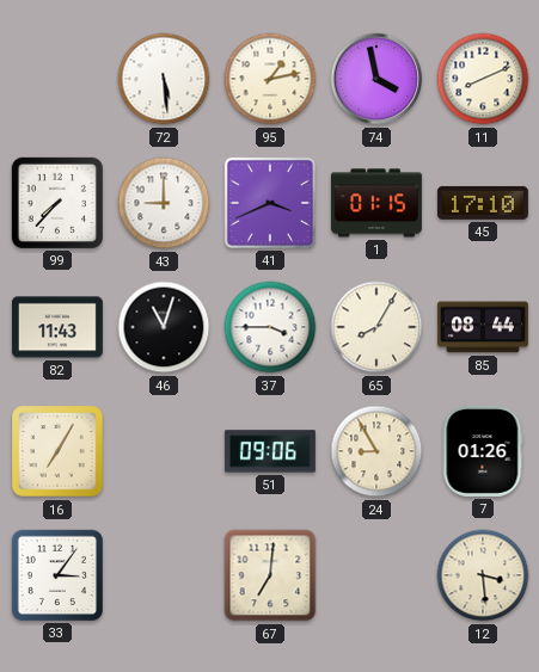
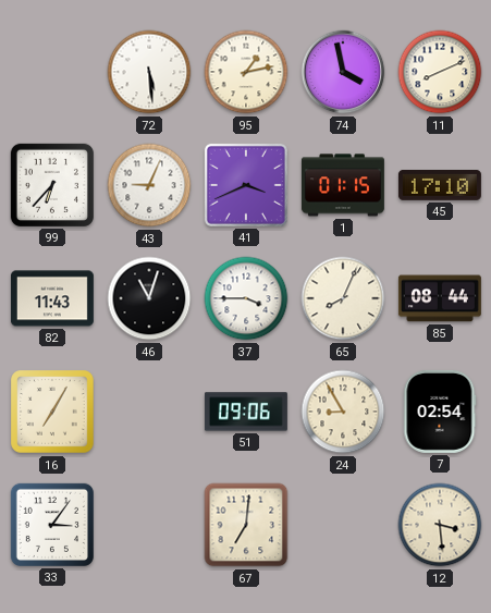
99: 7:37 -> 6:37
43: 9:00 -> 9:04
65: 8:05 -> 8:04
7: 01:26 -> 02:54
